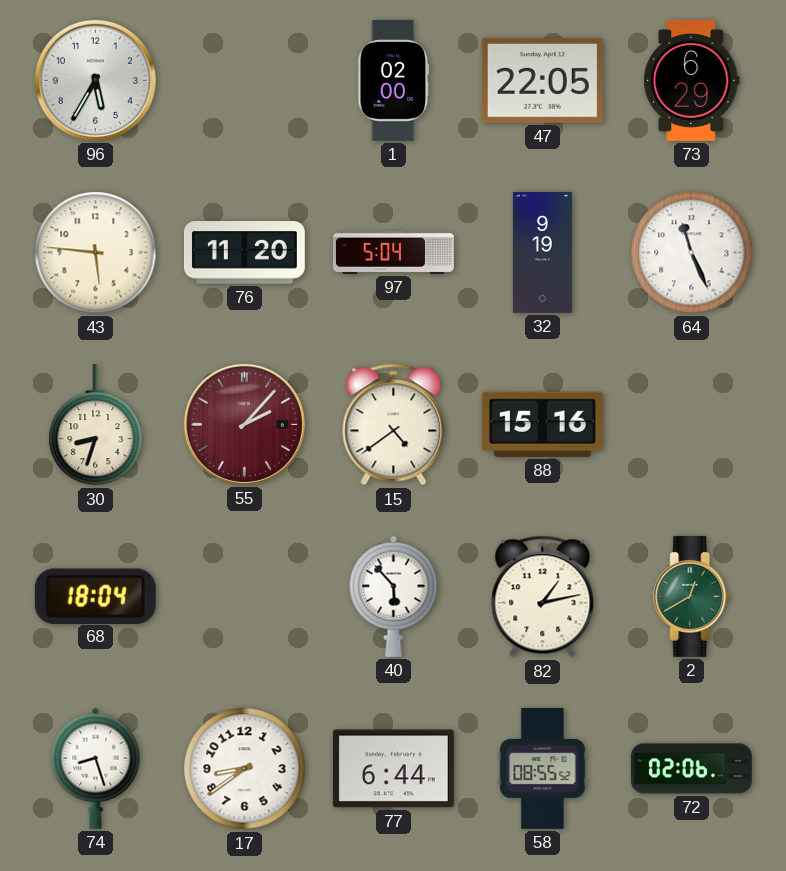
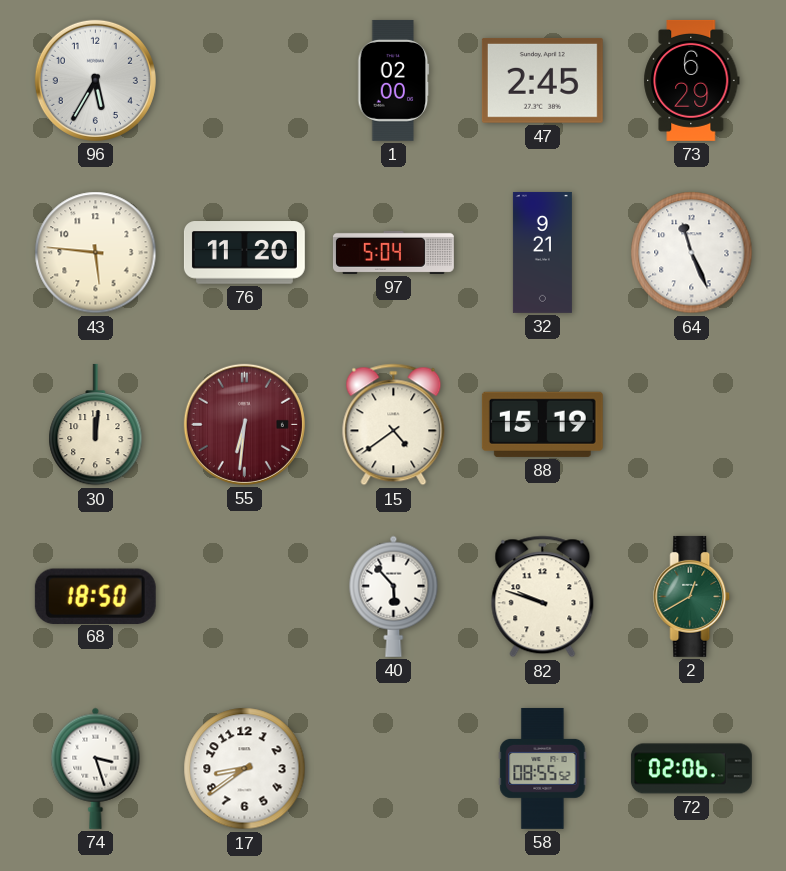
47: 22:05 -> 2:45
32: 9:19 -> 9:21
30: 8:33 -> 12:01
55: 2:07 -> 6:31
88: 15:16 -> 15:19
68: 18:04 -> 18:50
82: 1:13 -> 9:48
74: 8:27 -> 3:27
77: 6:44 -> none
